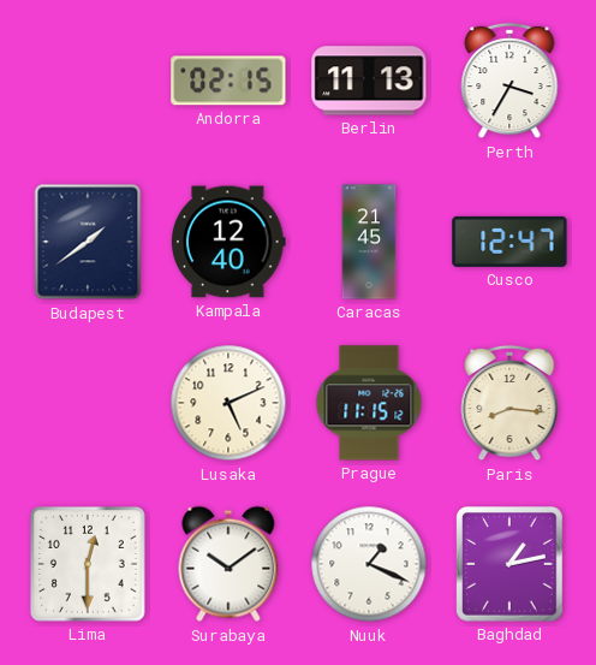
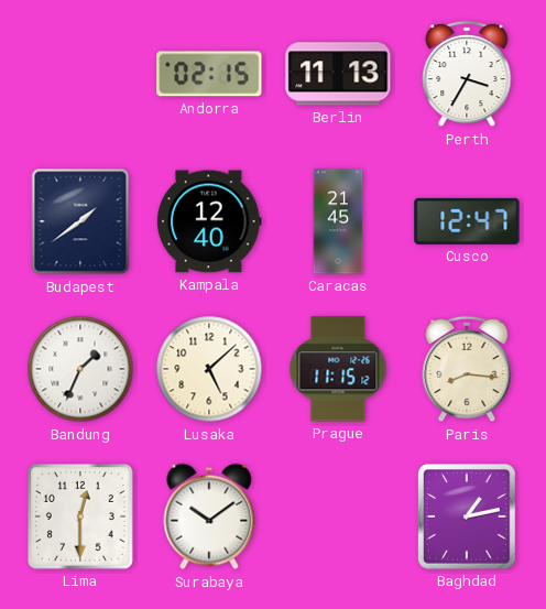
Bandung: none -> 1:34
Lusaka: 5:11 -> 5:08
Nuuk: 1:19 -> none
